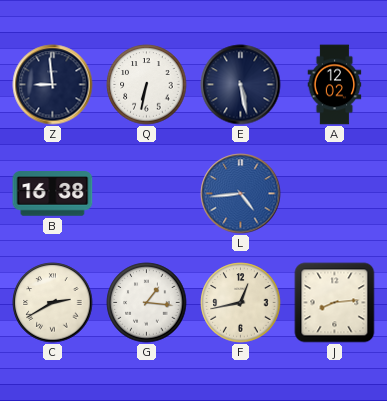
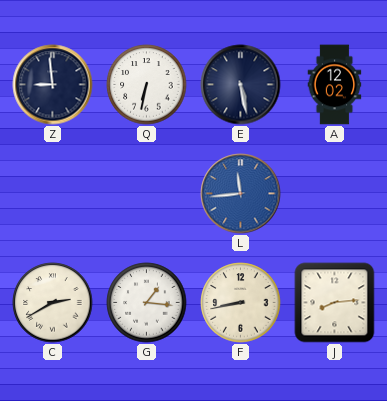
B: 16:38 -> none
L: 4:44 -> 11:44
F: 12:43 -> 8:43
